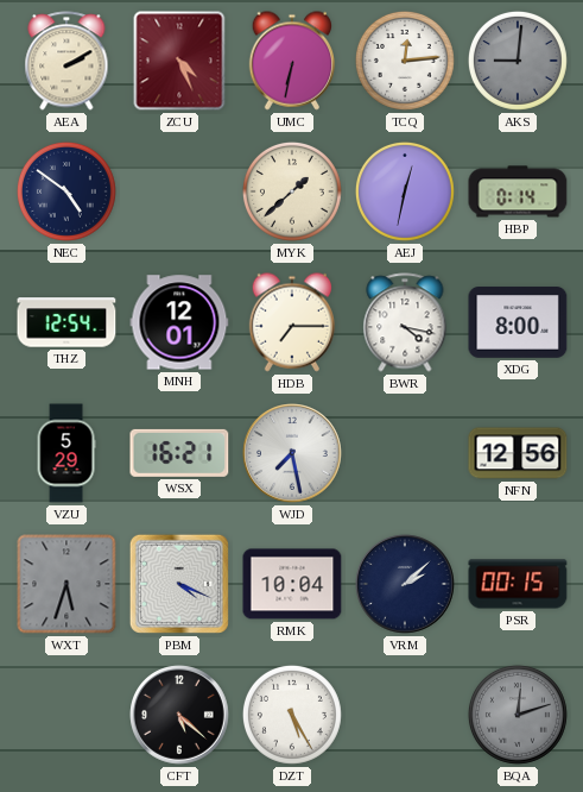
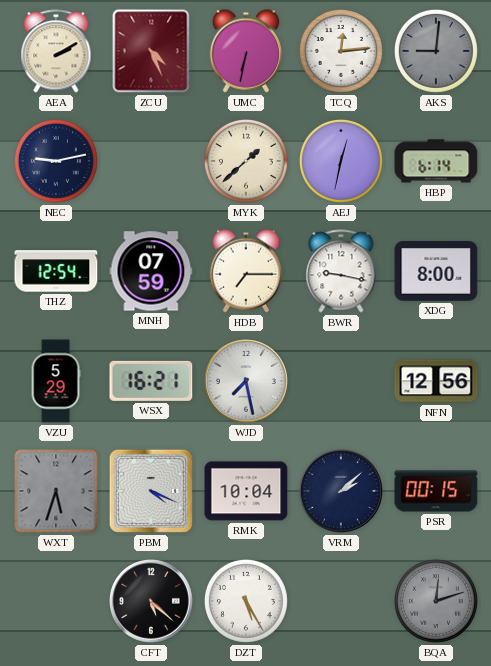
NEC: 4:51 -> 9:13
HBP: 0:14 -> 6:14
MNH: 12:01 -> 07:59
BWR: 4:17 -> 9:17
